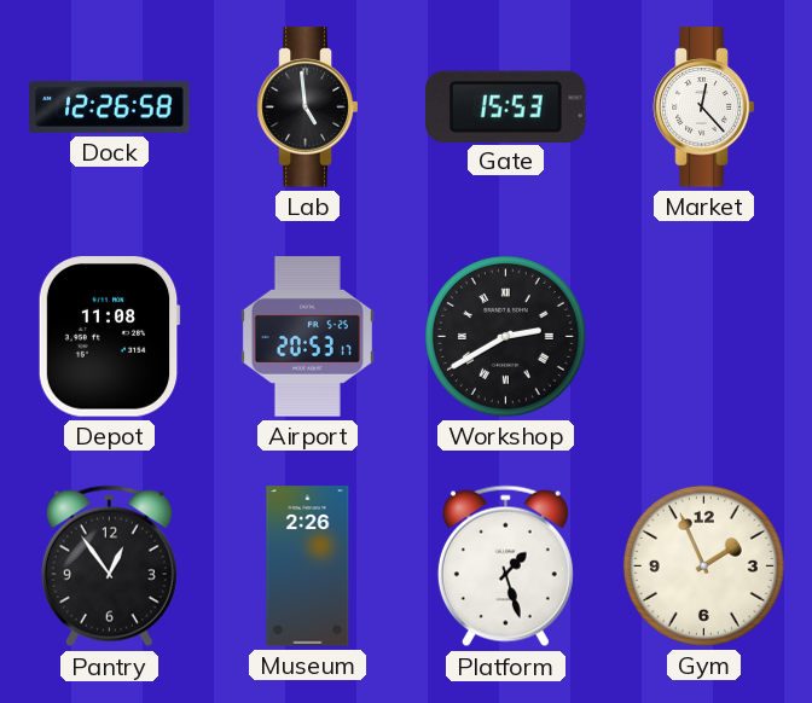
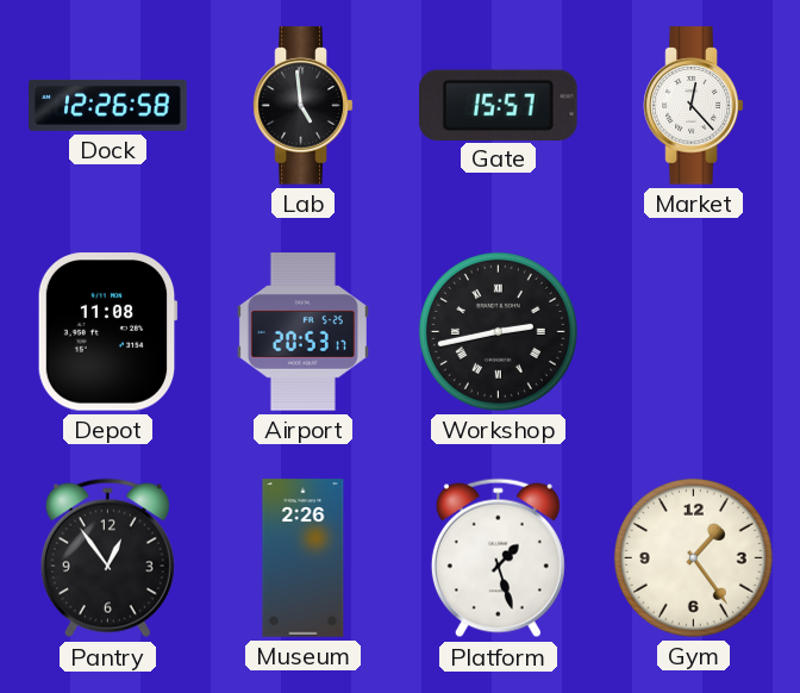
Gate: 15:53 -> 15:57
Workshop: 2:40 -> 2:43
Gym: 1:56 -> 1:24
